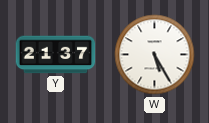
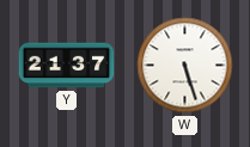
W: 5:25 -> 5:27
